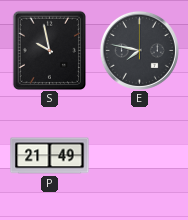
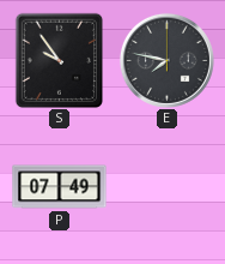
S: 9:58 -> 9:54
P: 21:49 -> 07:49
